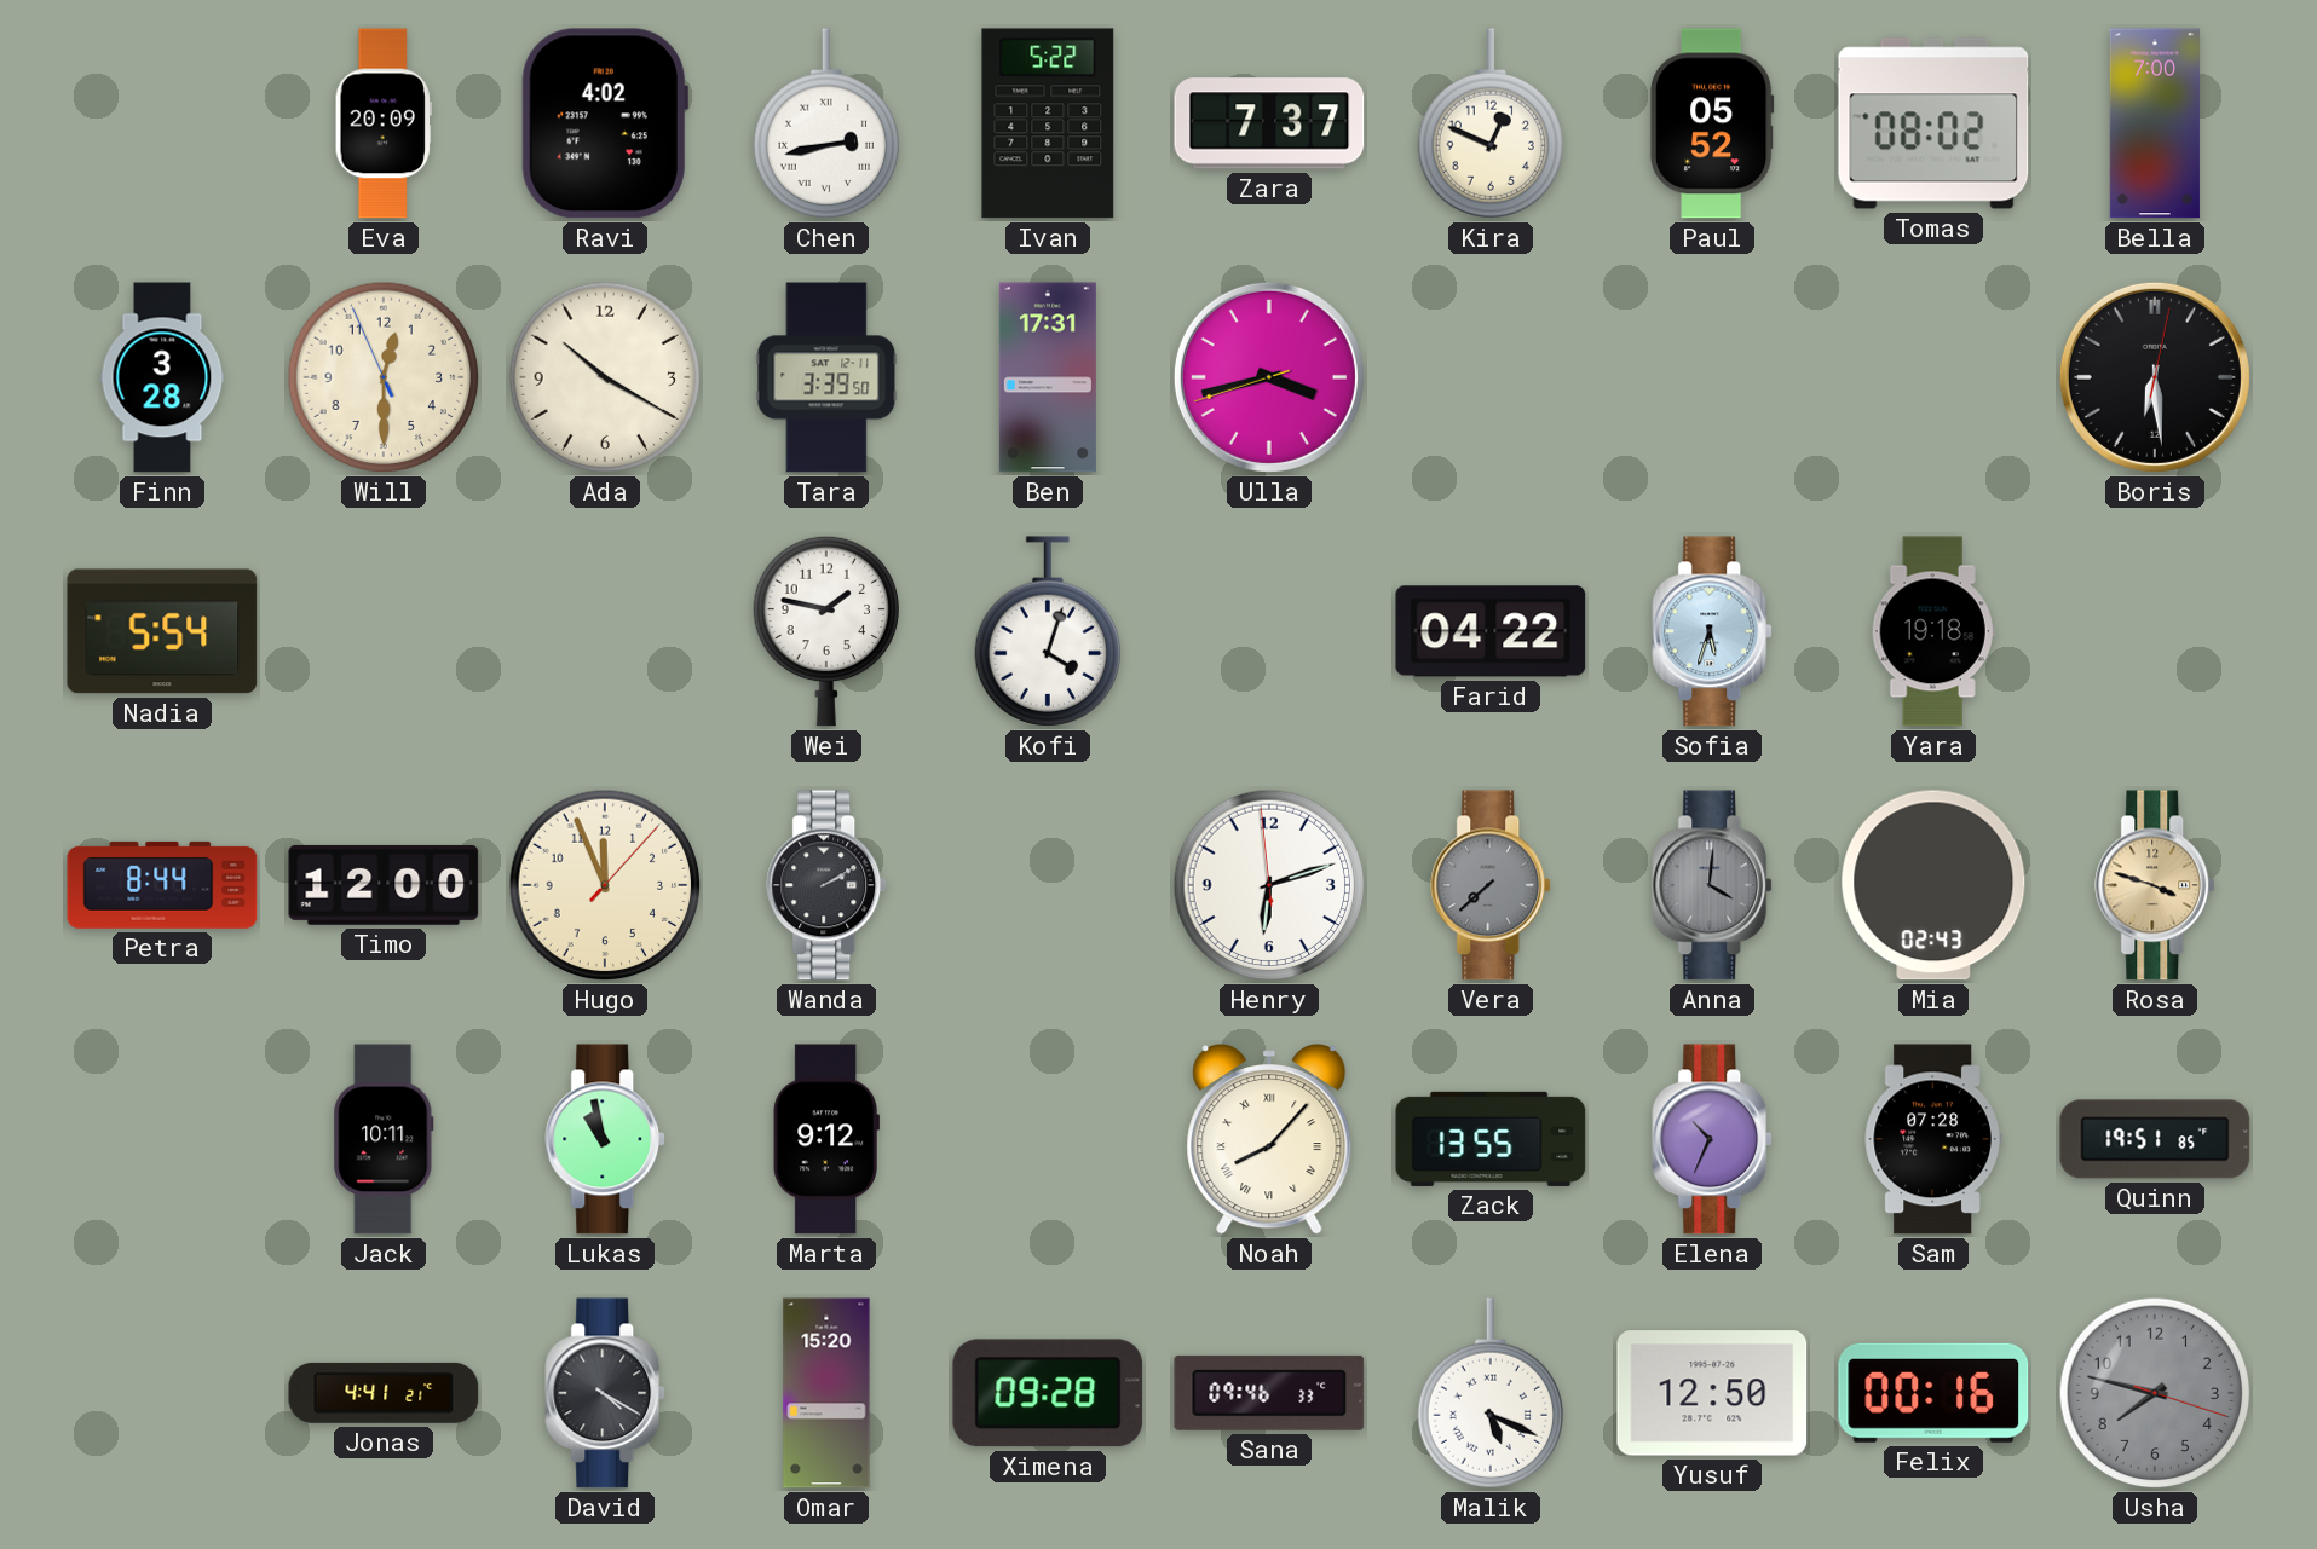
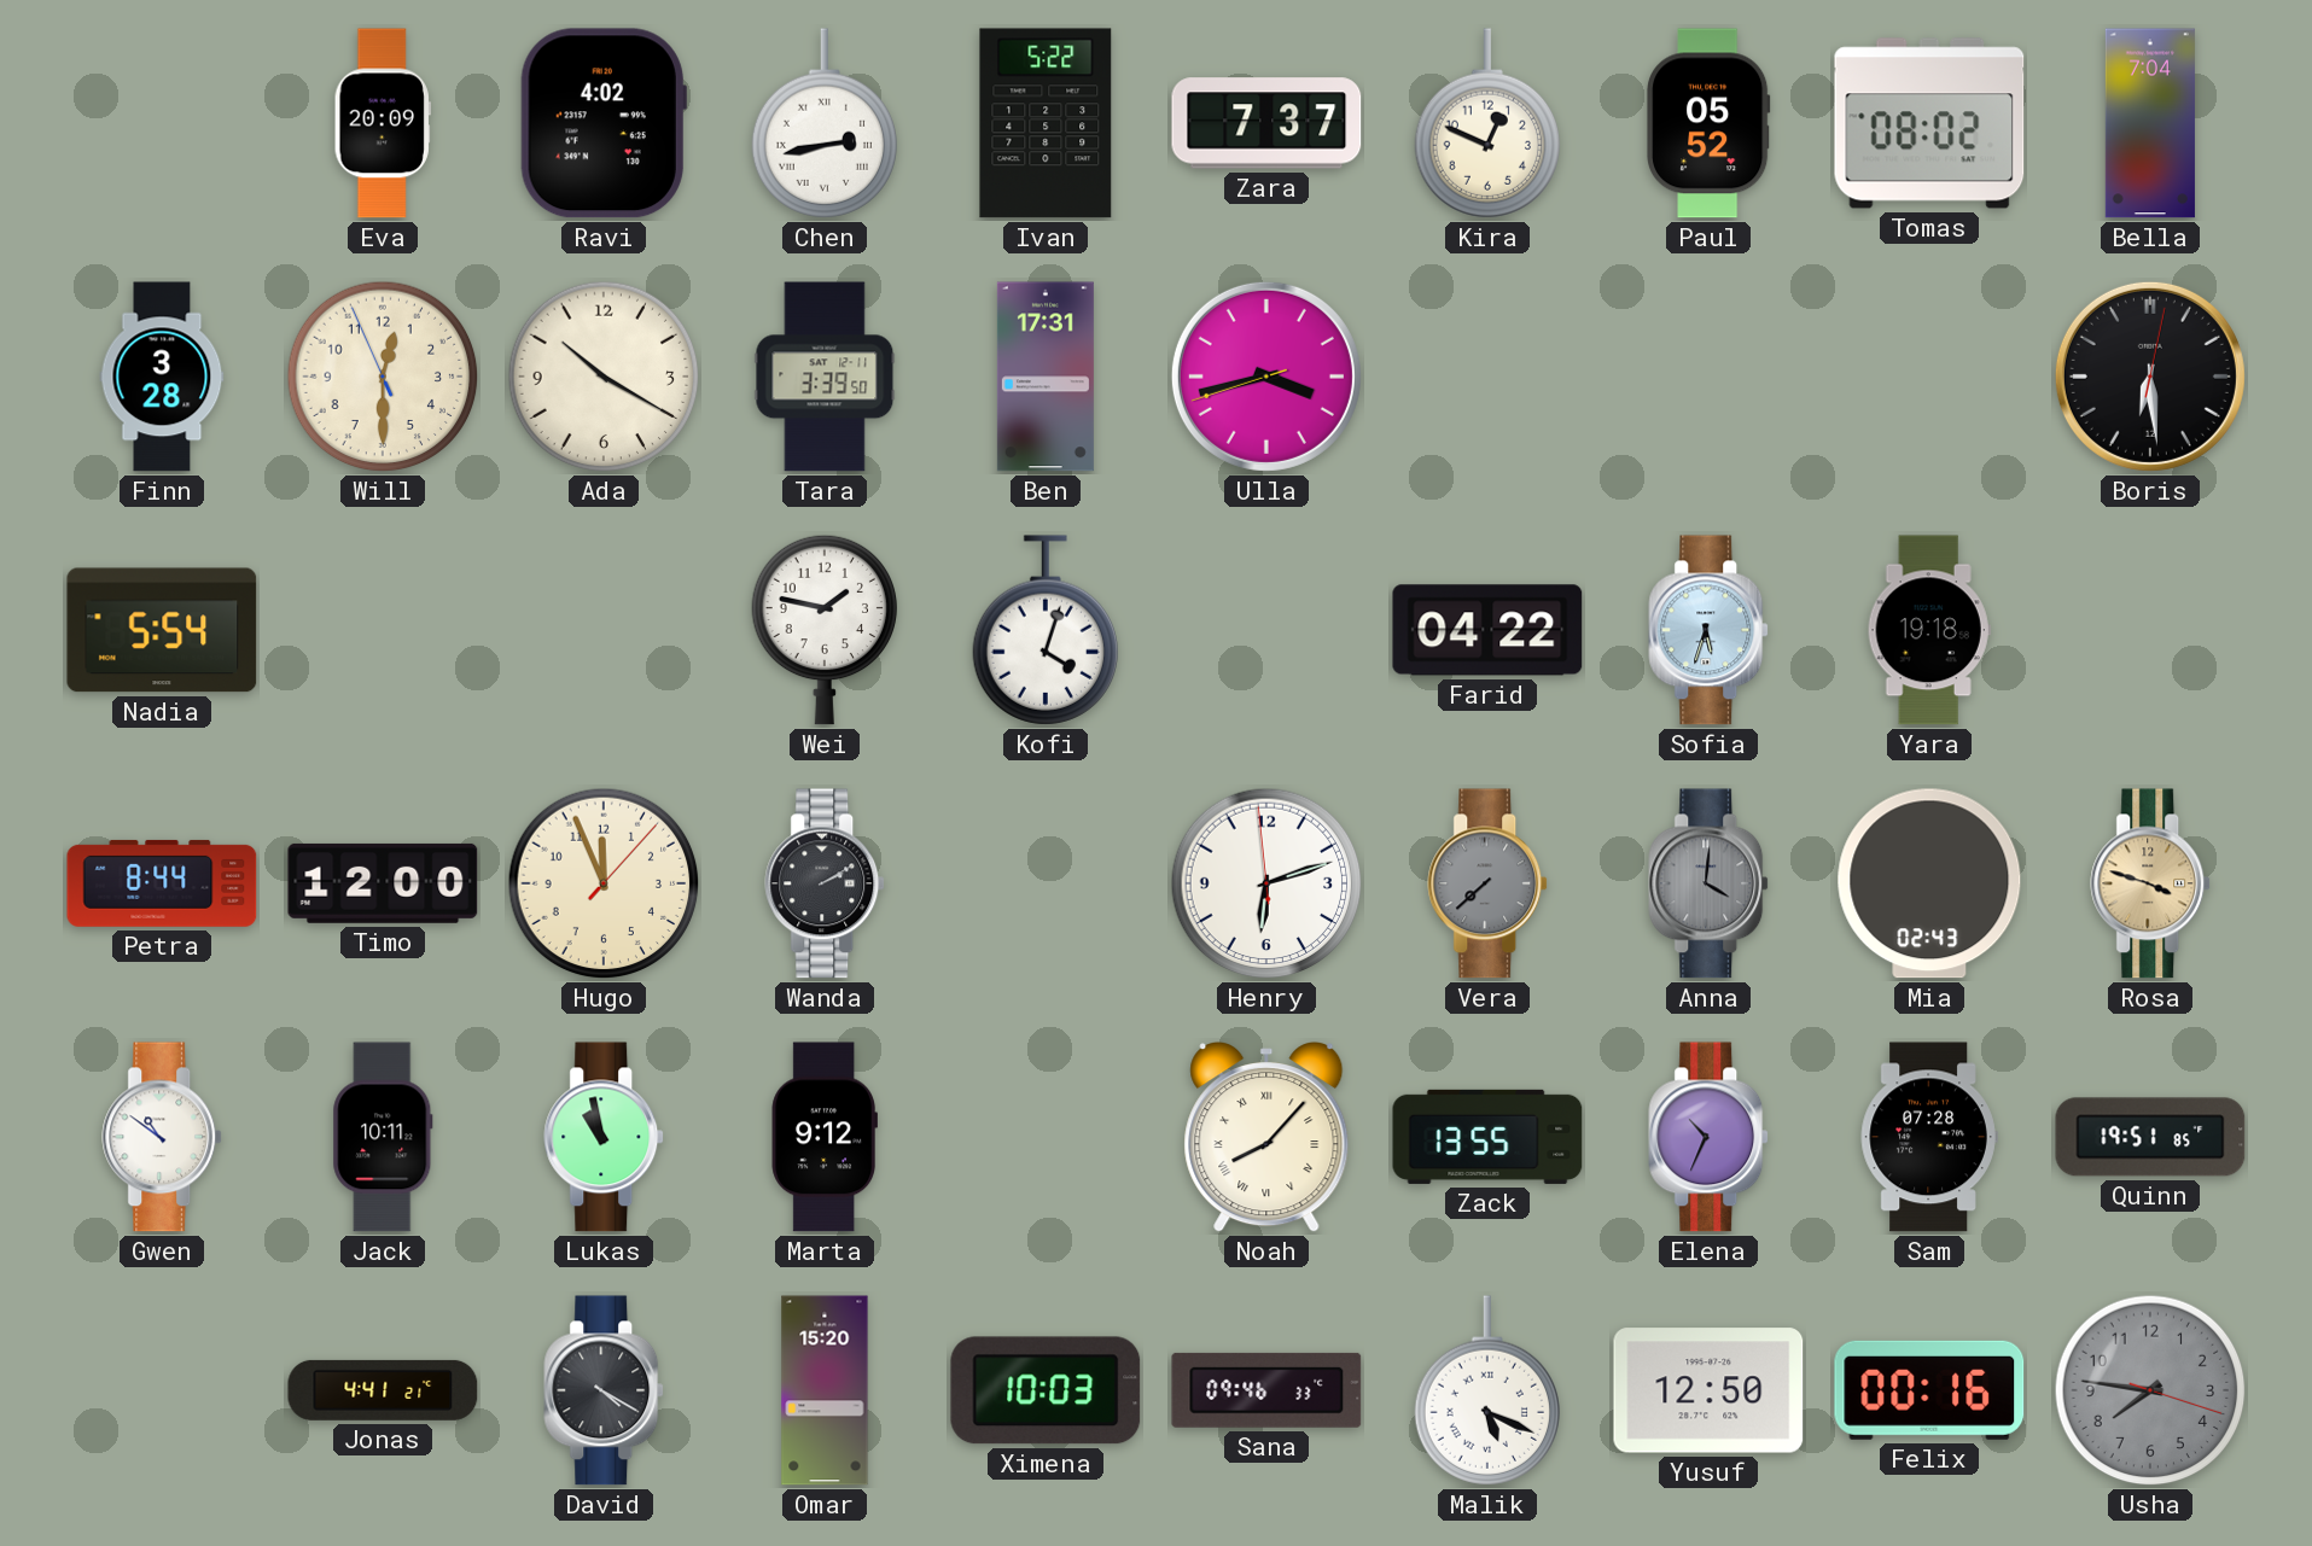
Bella: 7:00 -> 7:04
Gwen: none -> 10:51
Ximena: 09:28 -> 10:03
Usha: 7:47 -> 7:46
